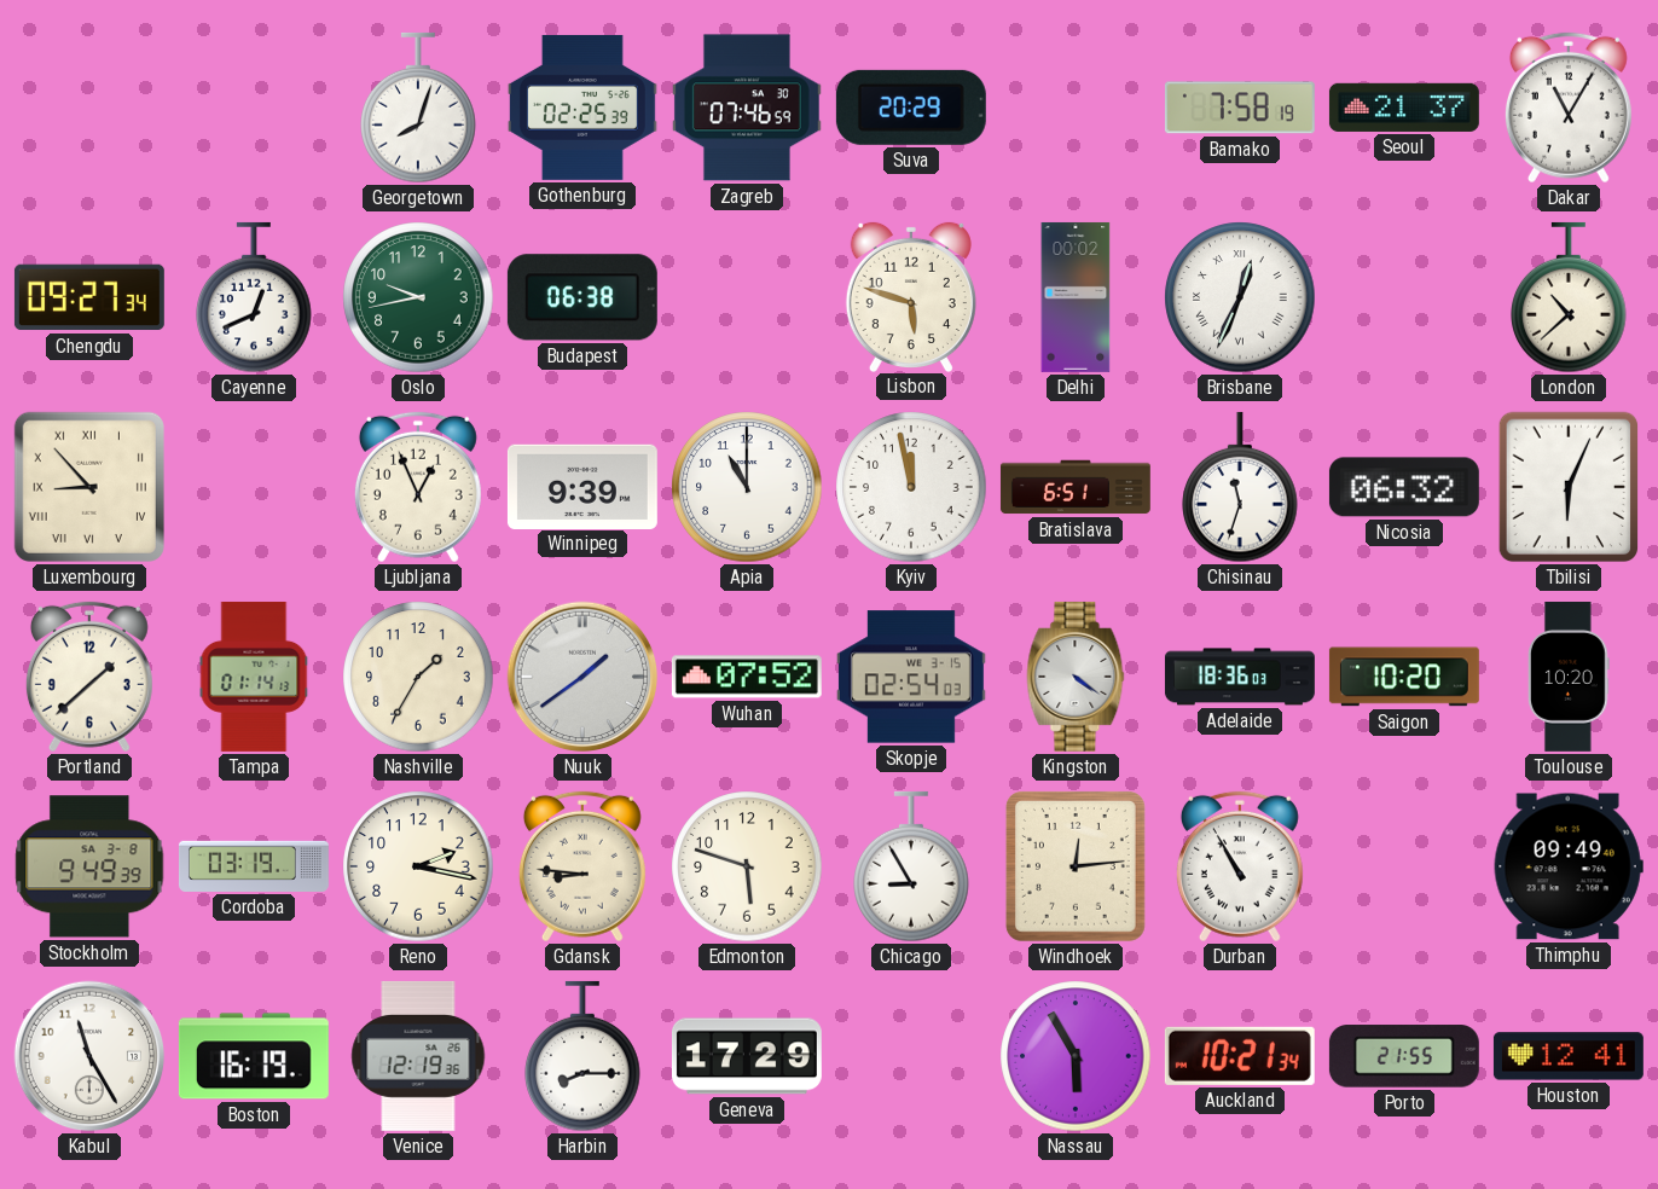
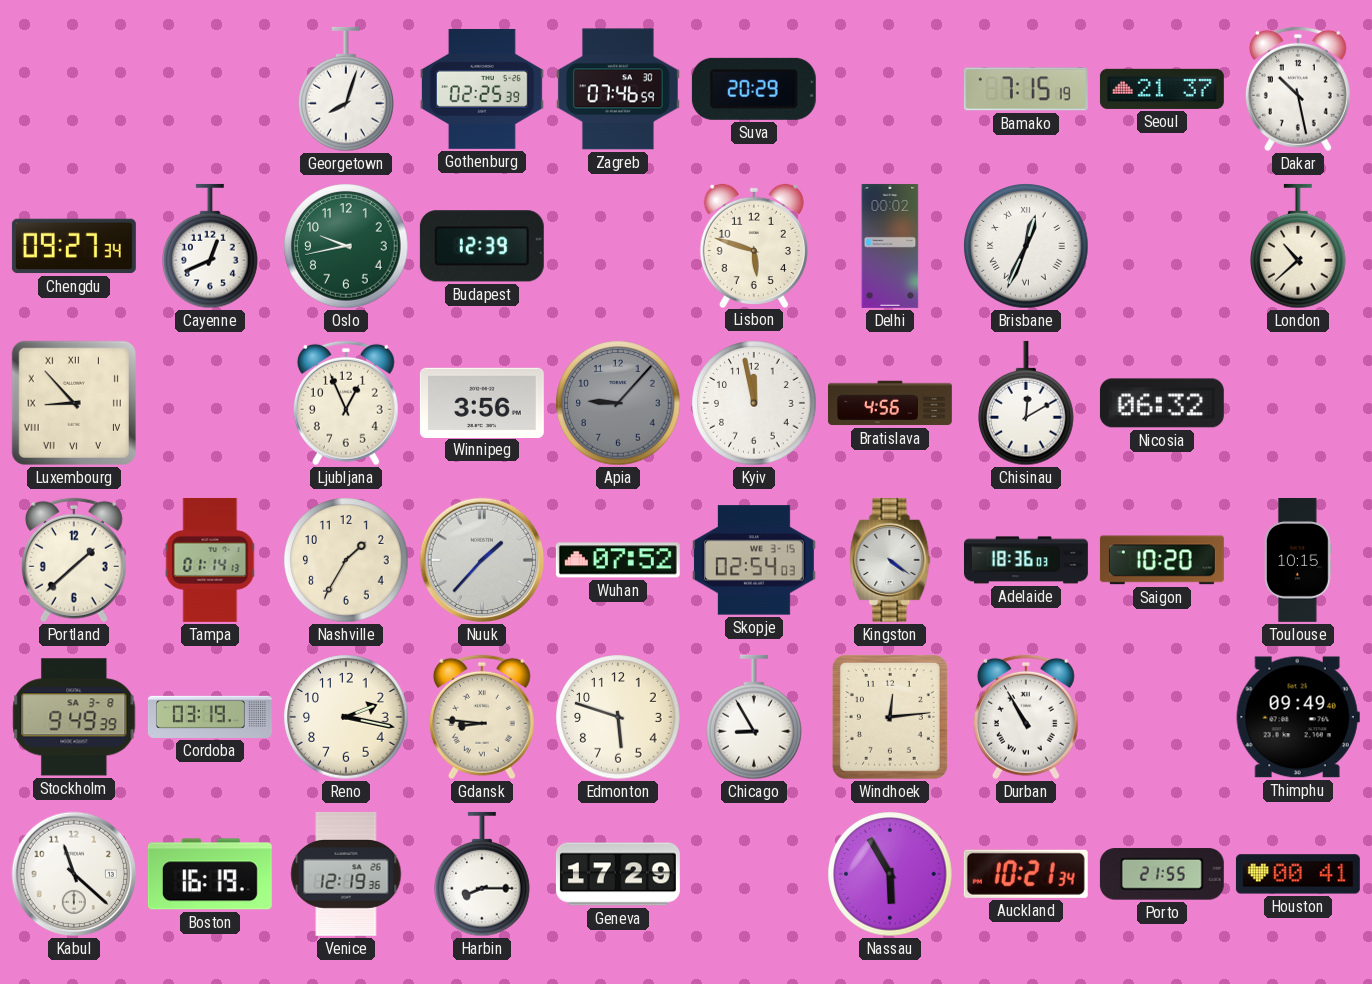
Bamako: 7:58 -> 7:15
Dakar: 11:05 -> 10:28
Budapest: 06:38 -> 12:39
Winnipeg: 9:39 -> 3:56
Apia: 11:00 -> 9:07
Apia dial: white -> grey
Bratislava: 6:51 -> 4:56
Chisinau: 11:33 -> 12:10
Tbilisi: 6:04 -> none
Nuuk: 1:39 -> 1:37
Toulouse: 10:20 -> 10:15
Kabul: 11:25 -> 11:22
Houston: 12:41 -> 00:41
